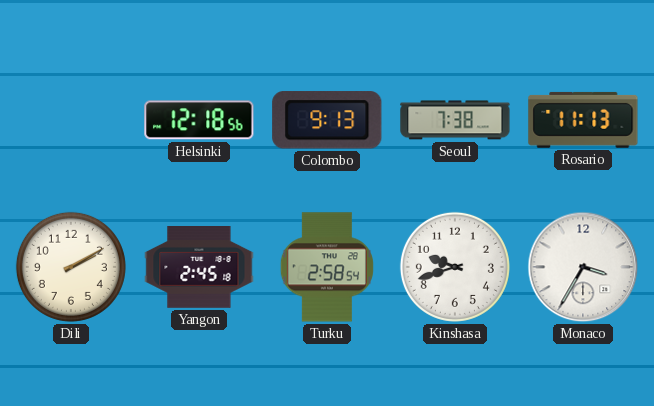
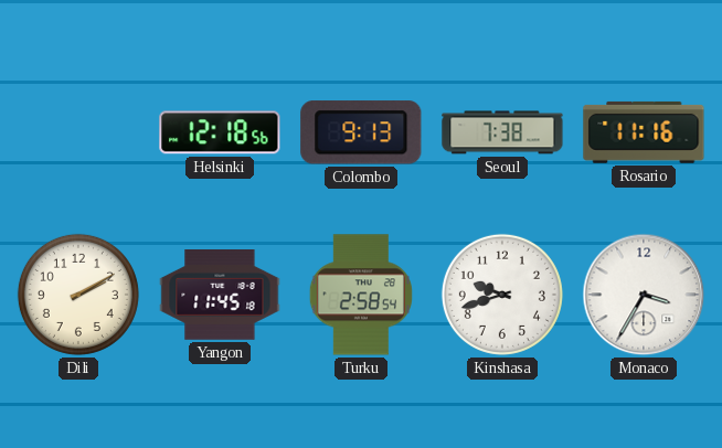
Rosario: 11:13 -> 11:16
Yangon: 2:45 -> 11:45
